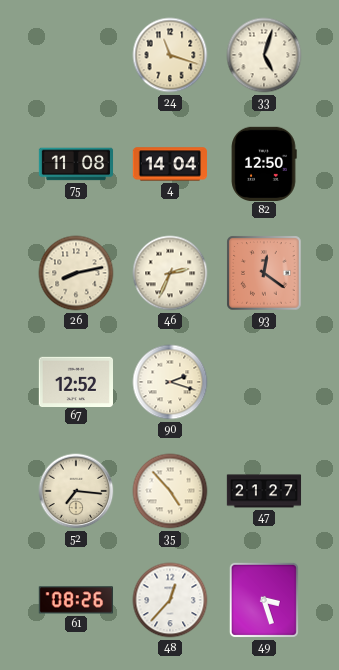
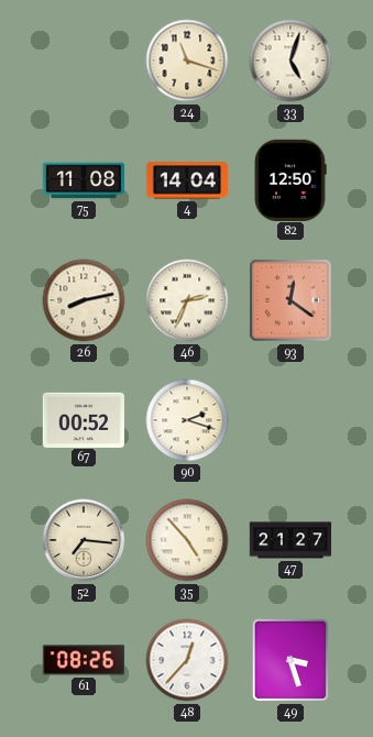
67: 12:52 -> 00:52
